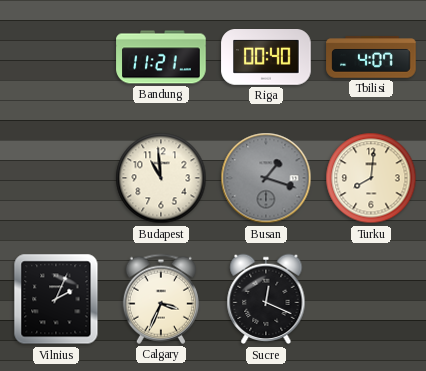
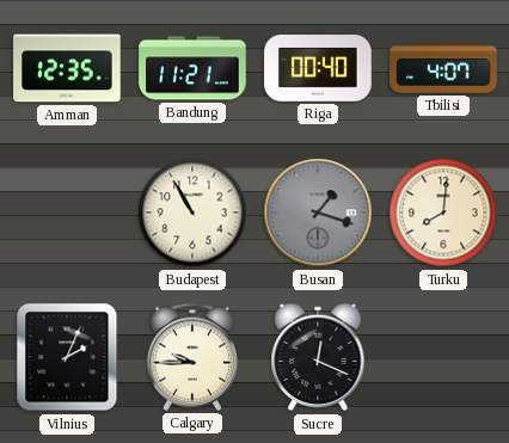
Amman: none -> 12:35
Budapest: 10:59 -> 10:55
Calgary: 3:34 -> 9:45
